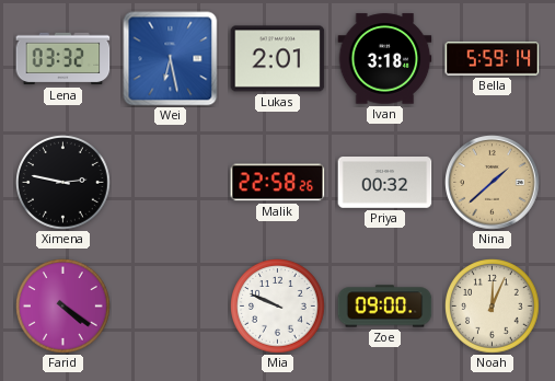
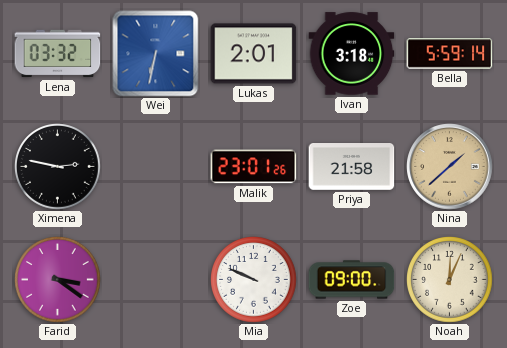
Wei: 6:28 -> 6:32
Malik: 22:58 -> 23:01
Priya: 00:32 -> 21:58
Farid: 4:21 -> 3:21
